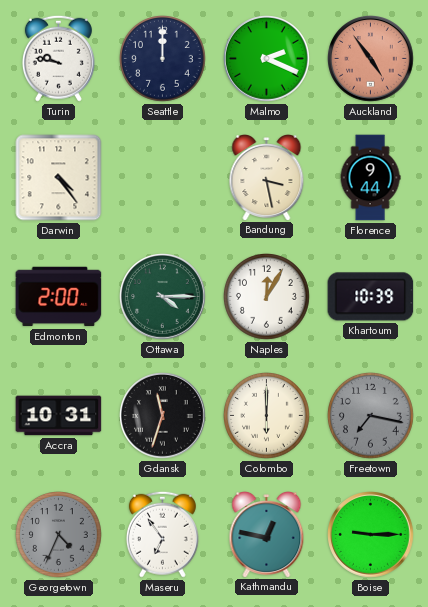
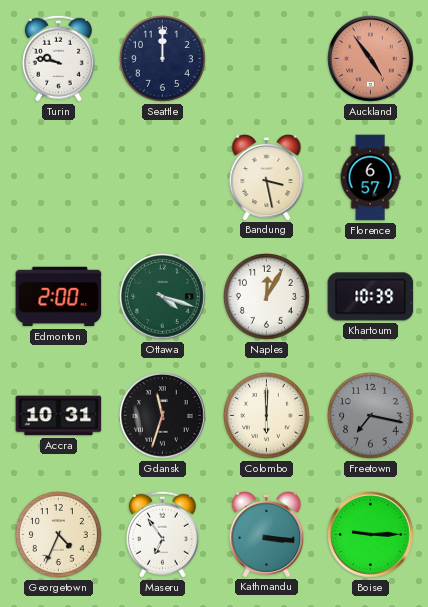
Malmo: 2:19 -> none
Darwin: 4:24 -> none
Florence: 9:44 -> 6:57
Ottawa: 4:15 -> 4:18
Georgetown dial: grey -> cream
Kathmandu: 12:47 -> 3:16
